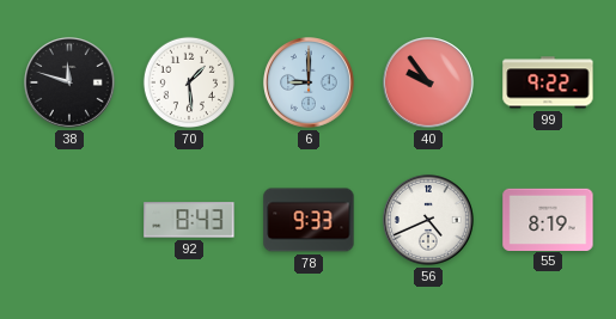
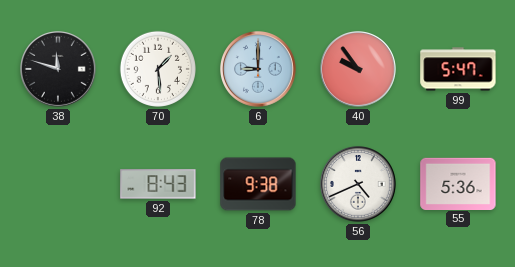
99: 9:22 -> 5:47
78: 9:33 -> 9:38
55: 8:19 -> 5:36
